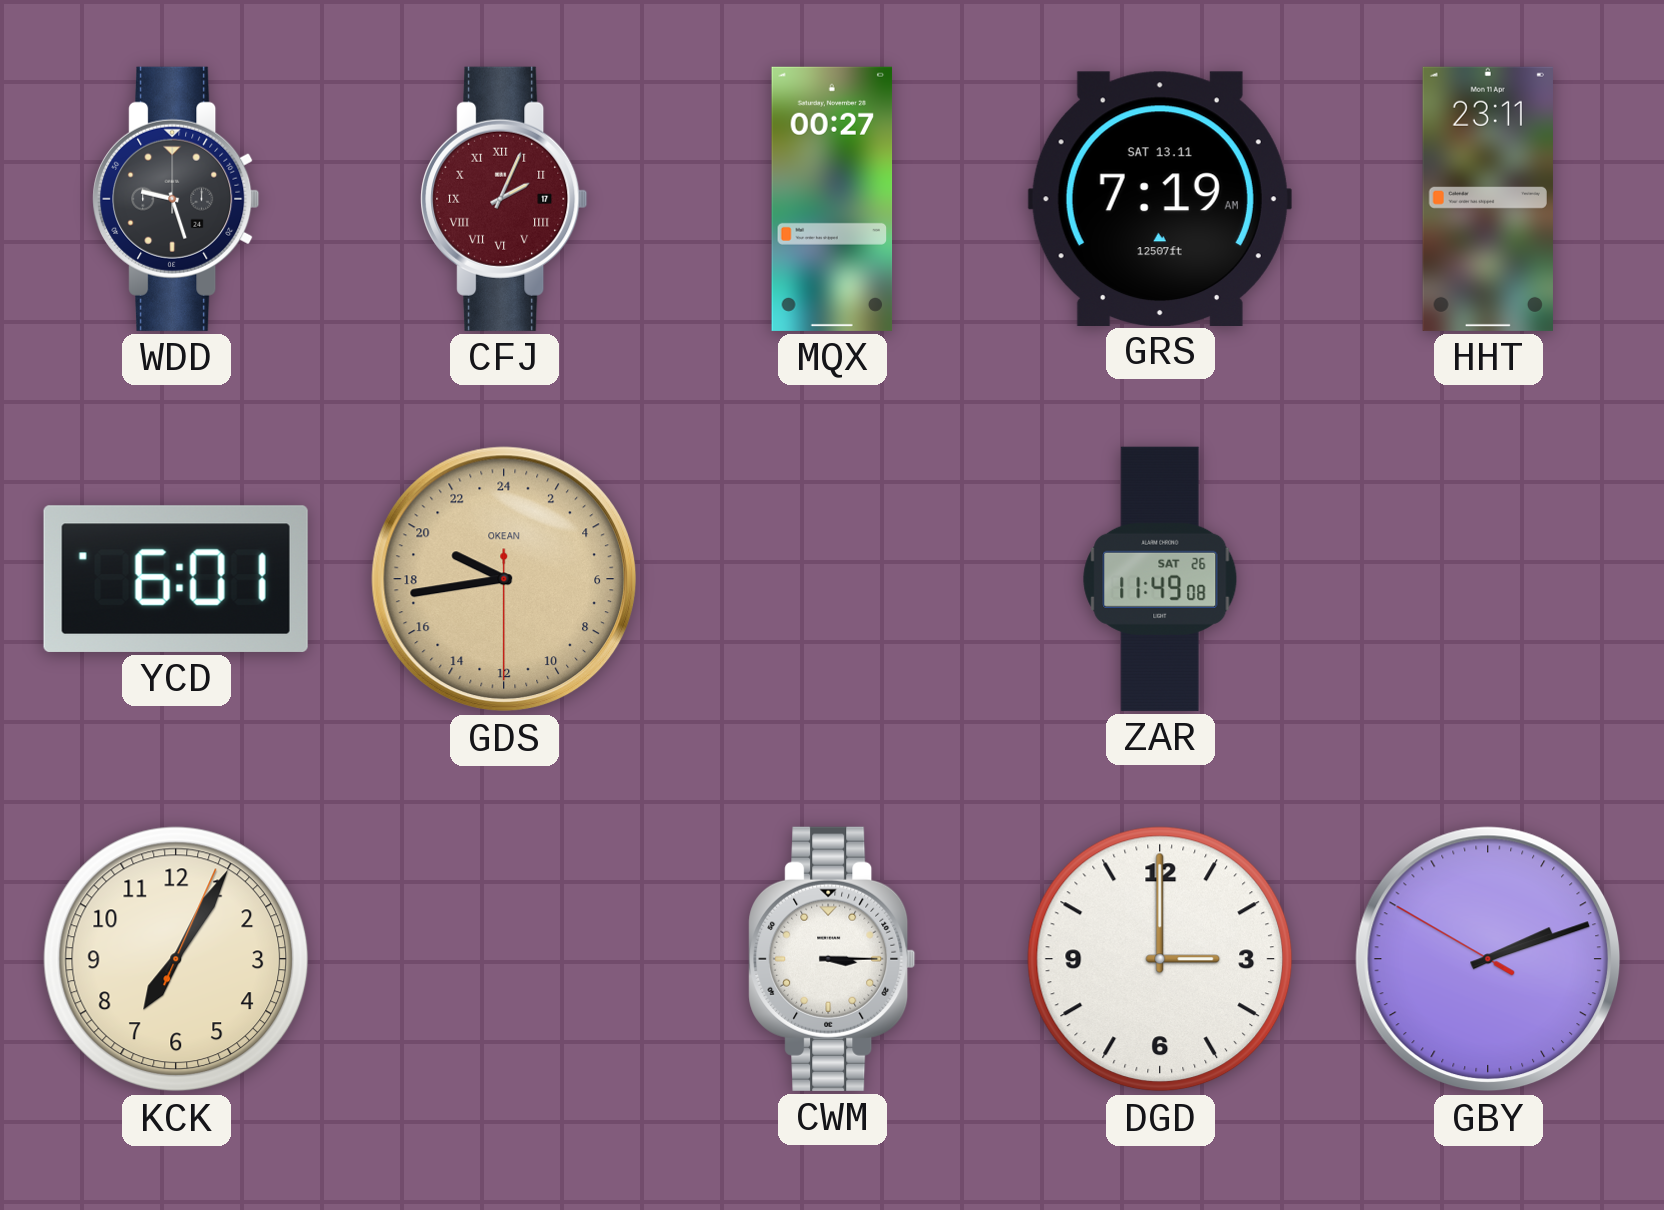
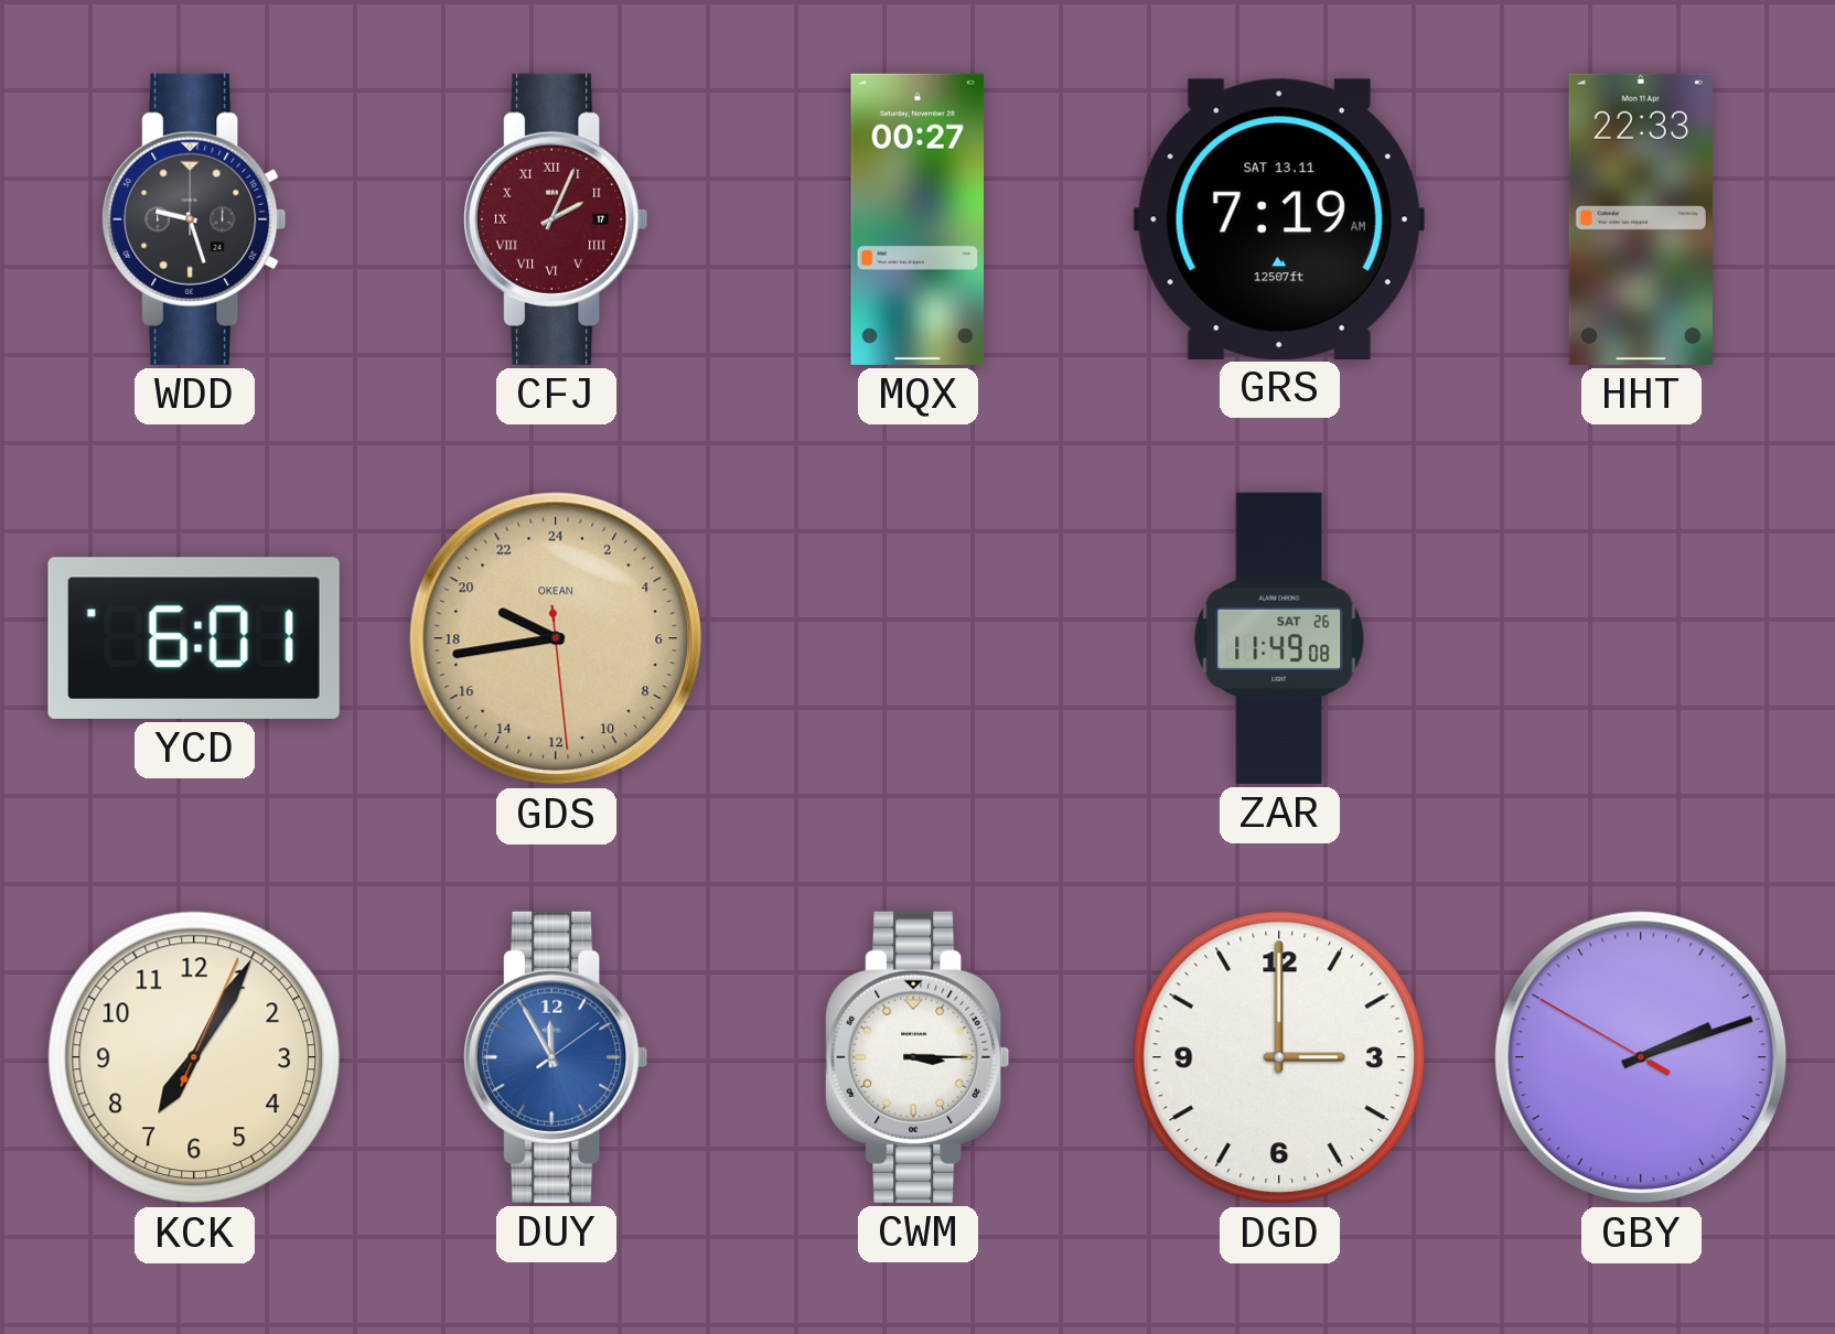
HHT: 23:11 -> 22:33
GDS: 19:43:30 -> 19:43:29
DUY: none -> 11:55
